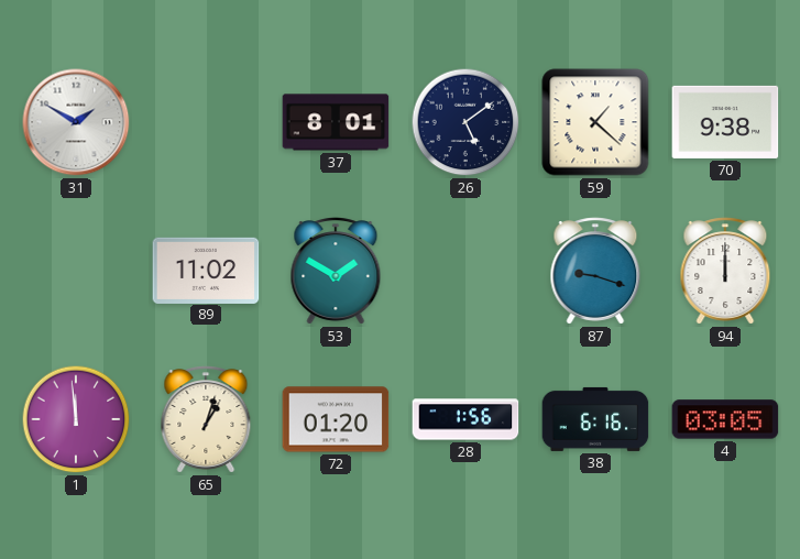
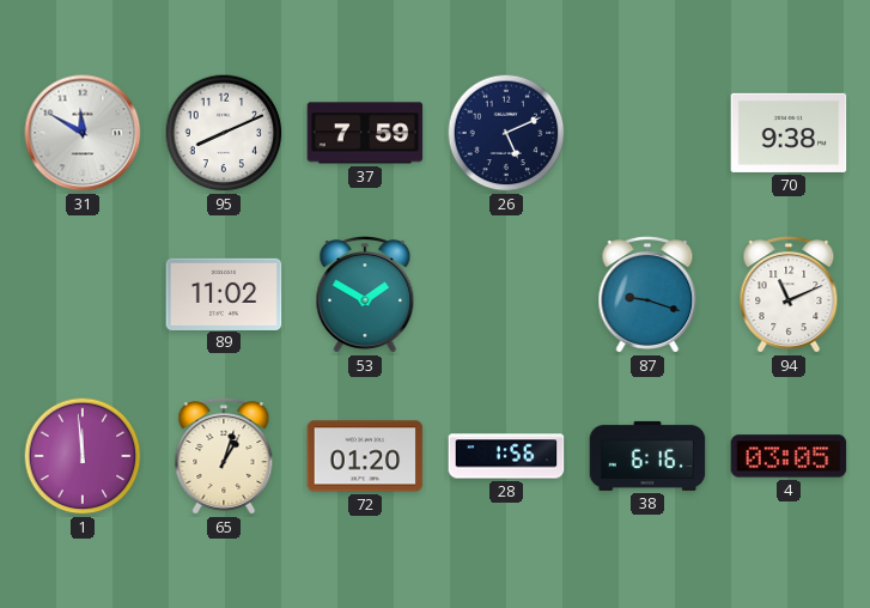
31: 1:50 -> 11:50
95: none -> 8:11
37: 8:01 -> 7:59
26: 5:09 -> 5:11
59: 1:22 -> none
94: 12:00 -> 11:11
